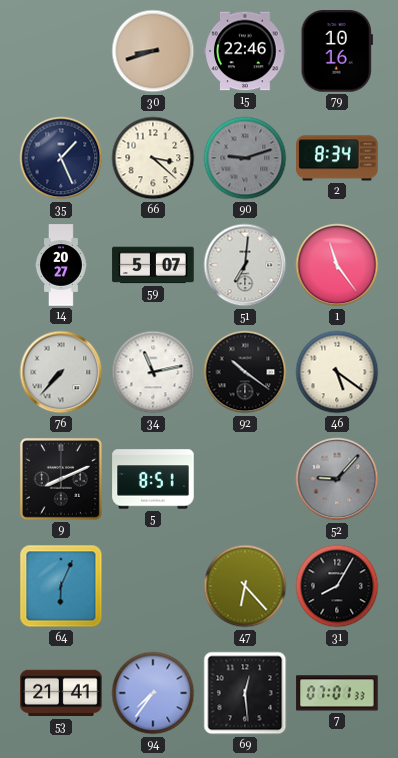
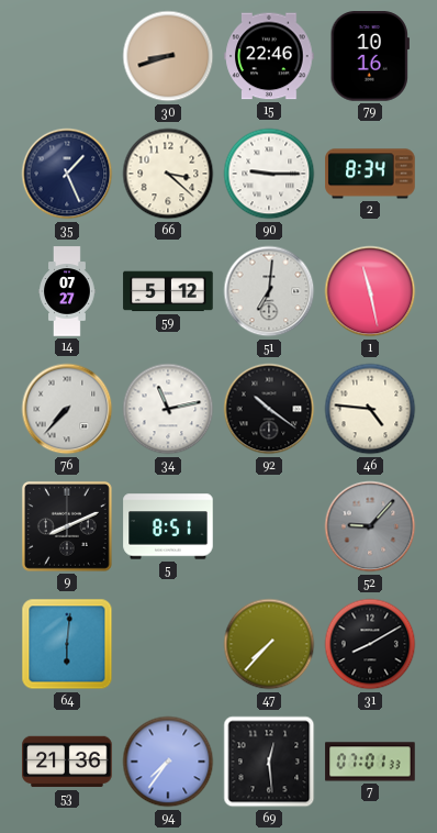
90: 9:12 -> 9:15
90 dial: grey -> white
14: 20:27 -> 07:27
59: 5:07 -> 5:12
1: 11:24 -> 11:28
46: 5:21 -> 4:46
64: 6:04 -> 6:01
47: 6:23 -> 7:37
31: 8:05 -> 8:10
53: 21:41 -> 21:36
